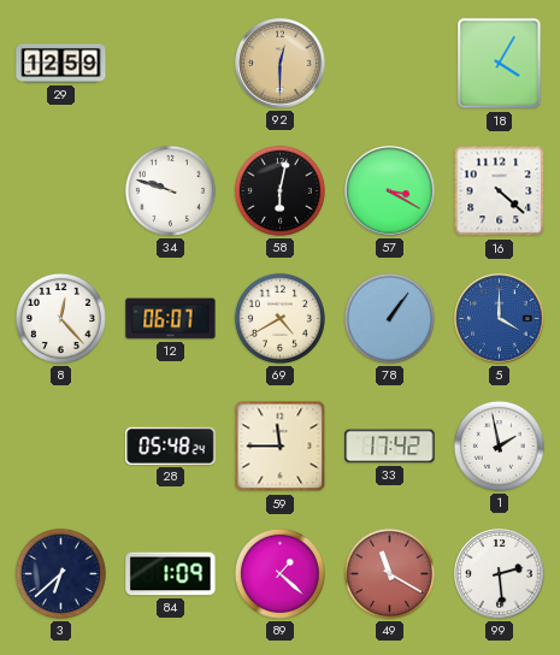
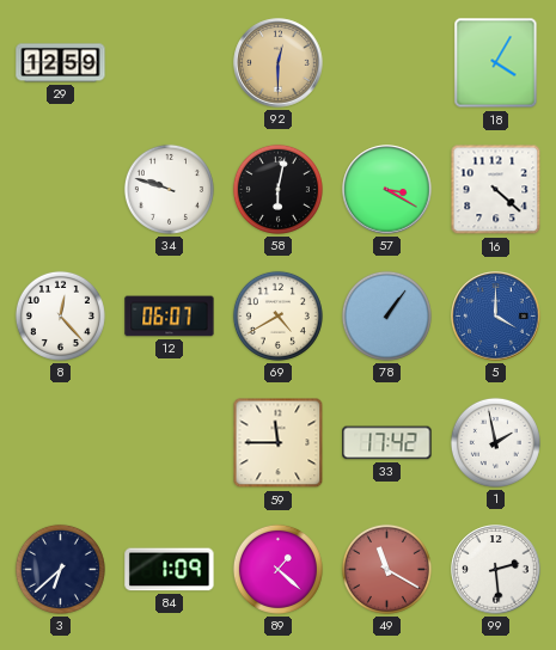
28: 05:48 -> none
